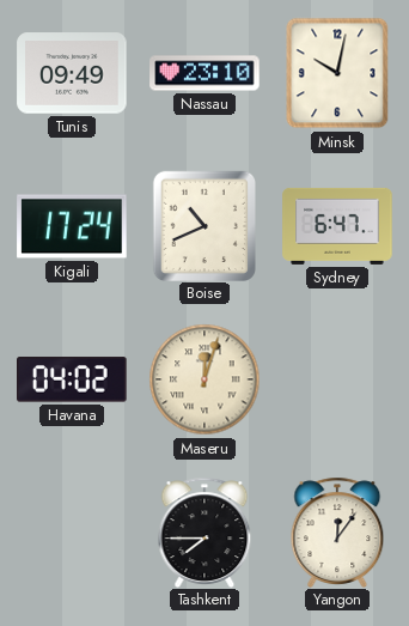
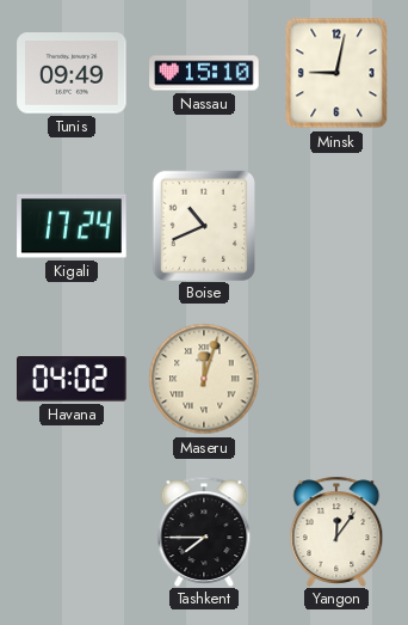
Nassau: 23:10 -> 15:10
Minsk: 10:02 -> 9:02
Sydney: 6:47 -> none
